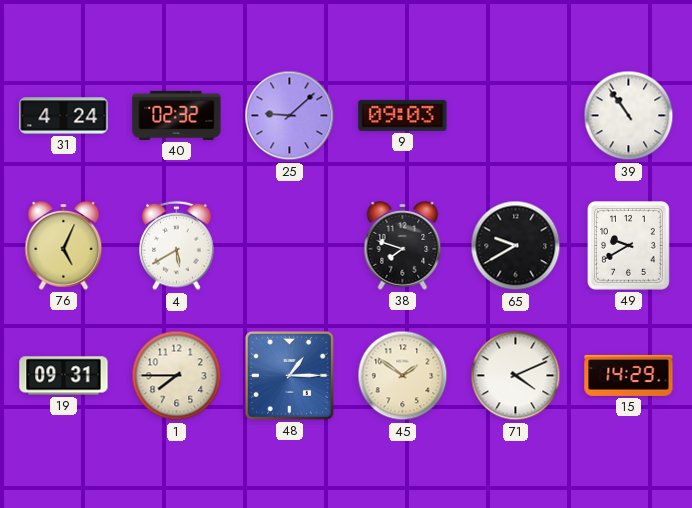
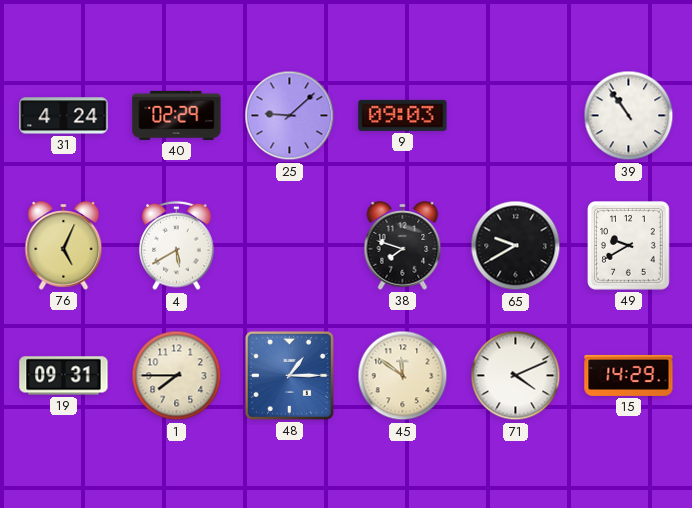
40: 02:32 -> 02:29
45: 1:51 -> 11:51
